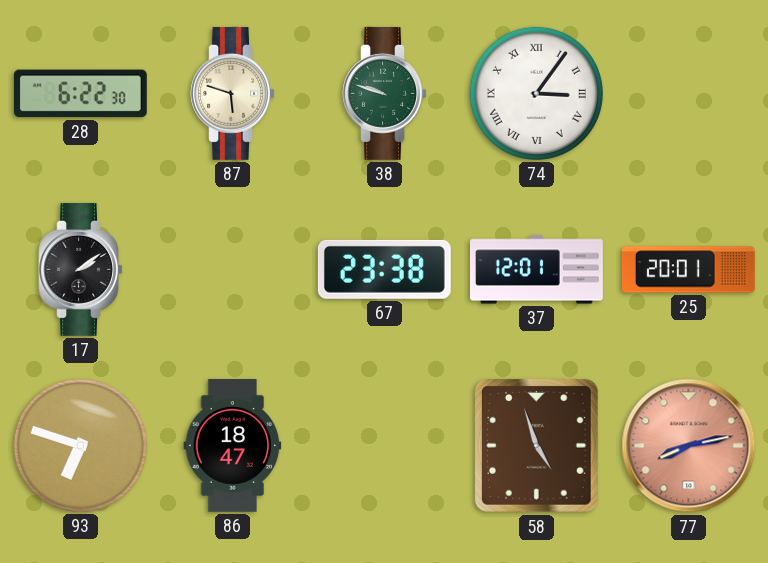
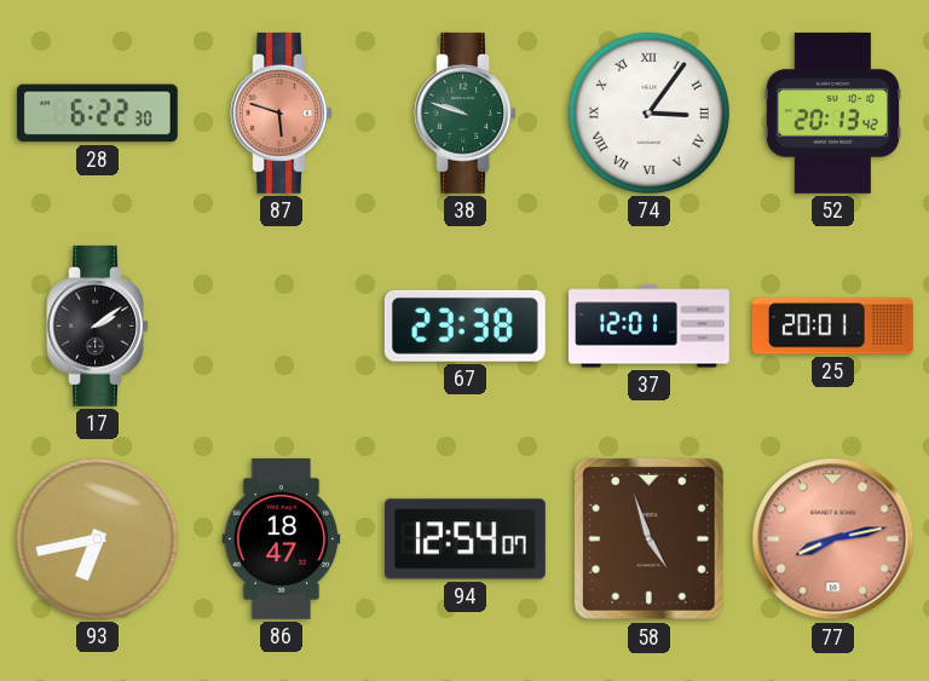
87 dial: cream -> salmon
52: none -> 20:13
93: 6:48 -> 6:43
94: none -> 12:54
